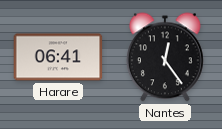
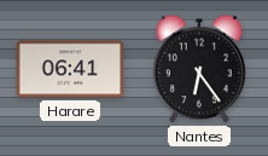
Nantes: 12:24 -> 6:24
